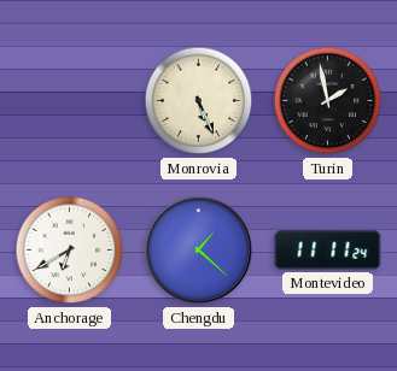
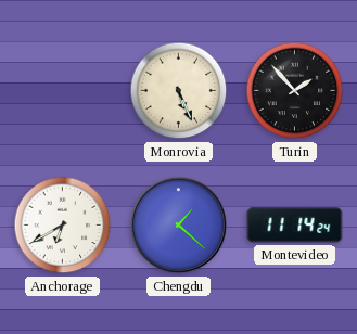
Turin: 1:58 -> 1:53
Montevideo: 11:11 -> 11:14
